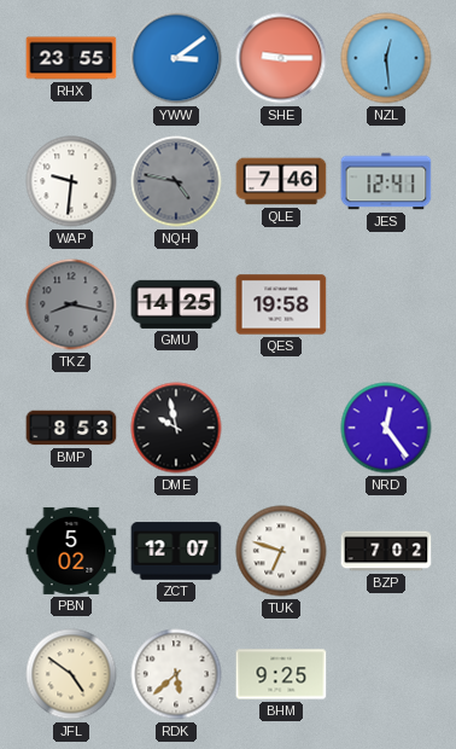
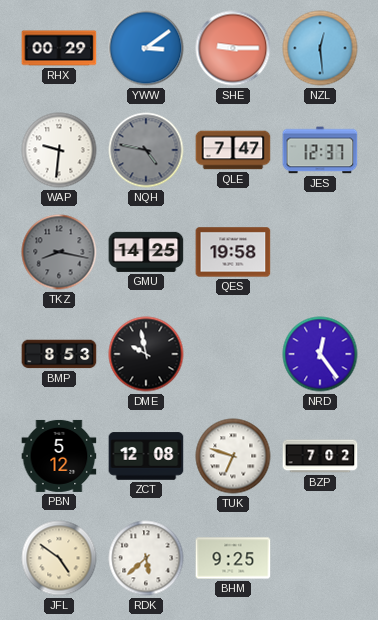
RHX: 23:55 -> 00:29
QLE: 7:46 -> 7:47
JES: 12:41 -> 12:37
PBN: 5:02 -> 5:12
ZCT: 12:07 -> 12:08
